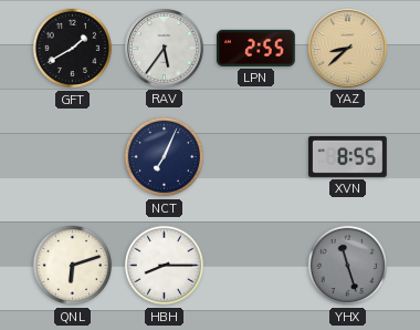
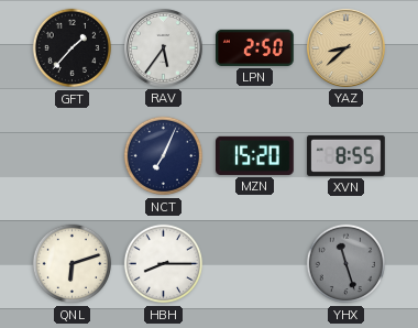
GFT: 1:40 -> 1:37
LPN: 2:55 -> 2:50
MZN: none -> 15:20
